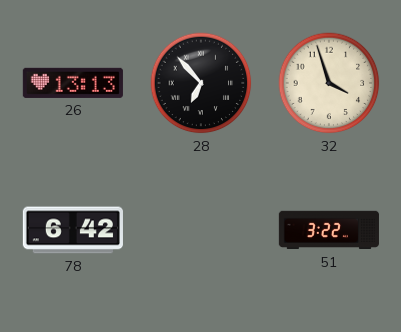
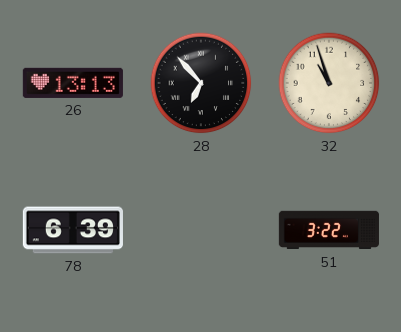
32: 3:57 -> 10:57
78: 6:42 -> 6:39
